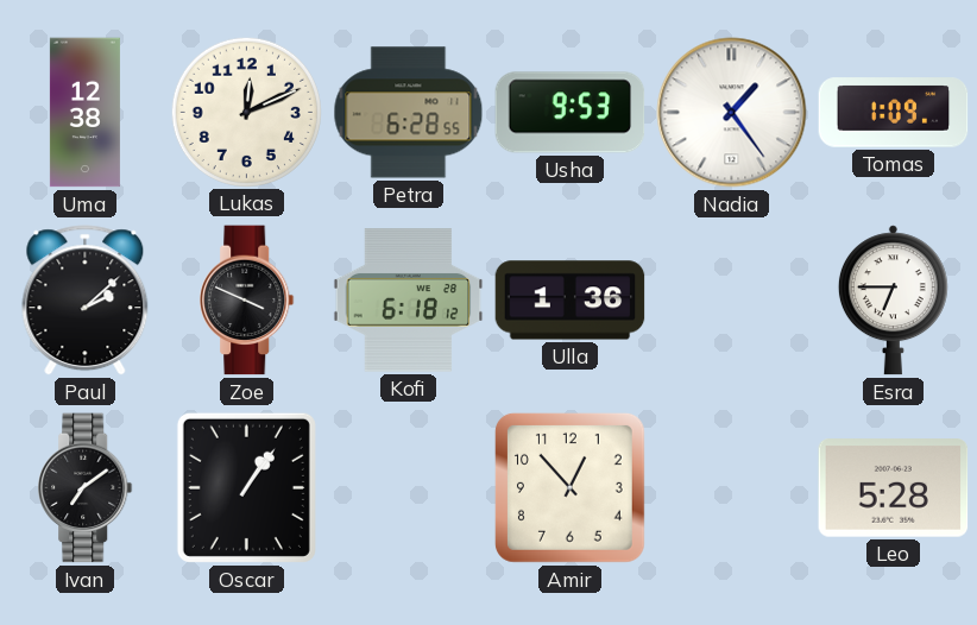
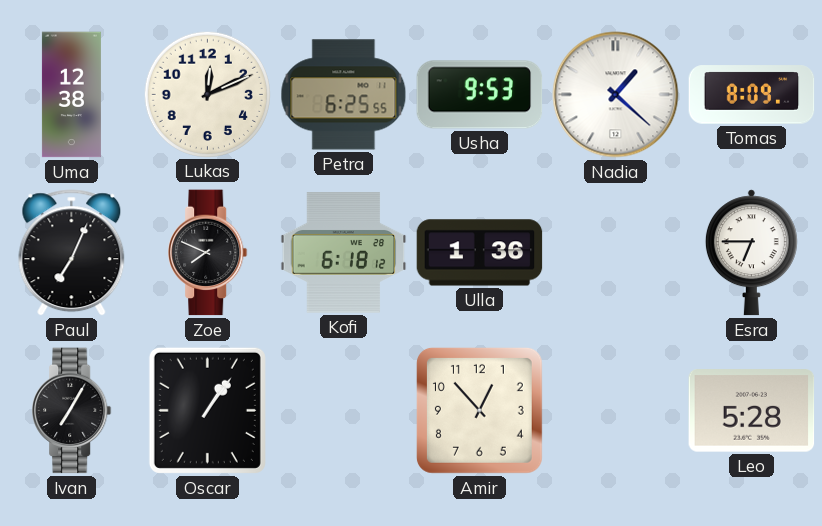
Petra: 6:28 -> 6:25
Nadia: 1:24 -> 1:22
Tomas: 1:09 -> 8:09
Paul: 2:08 -> 7:04
Zoe: 3:49 -> 7:49
Ivan: 7:09 -> 7:05
